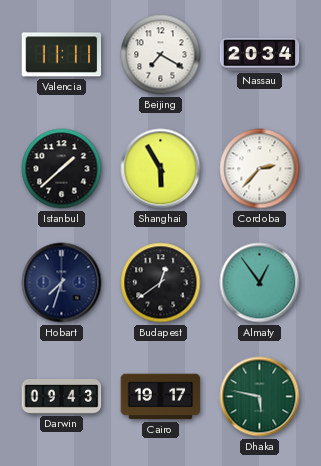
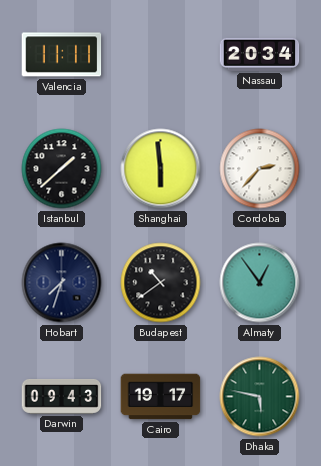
Beijing: 7:20 -> none
Shanghai: 5:55 -> 5:59
Budapest: 12:39 -> 10:39
